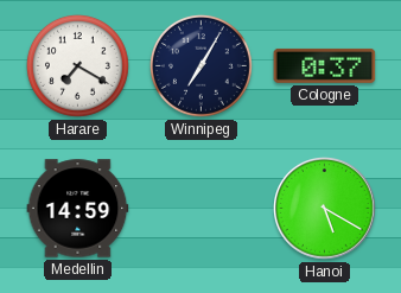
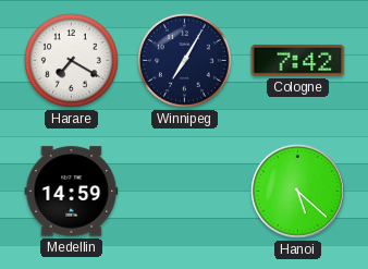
Cologne: 0:37 -> 7:42
Hanoi: 5:20 -> 5:22
